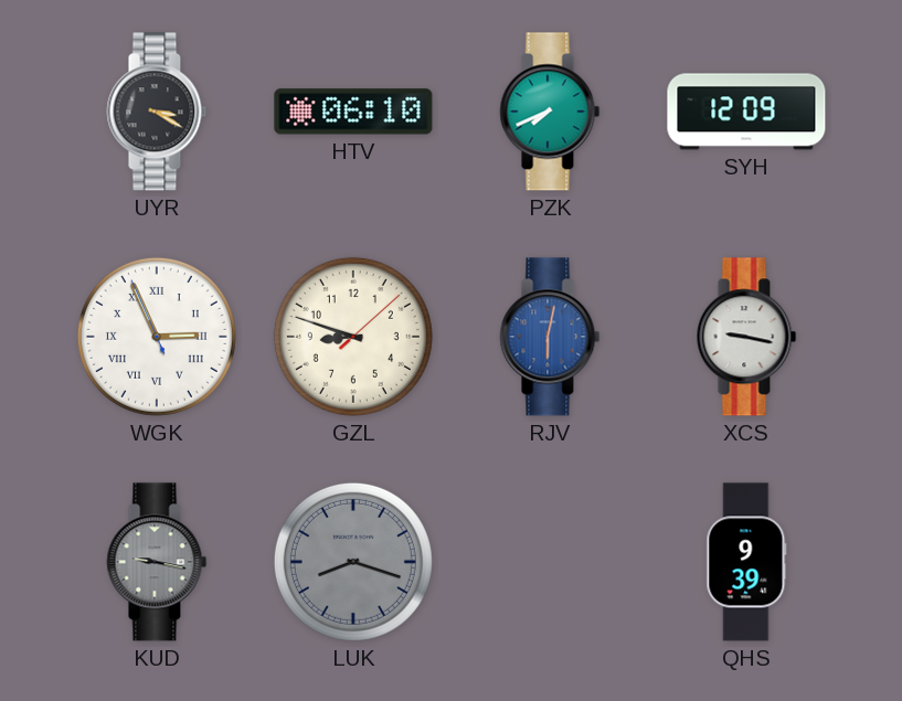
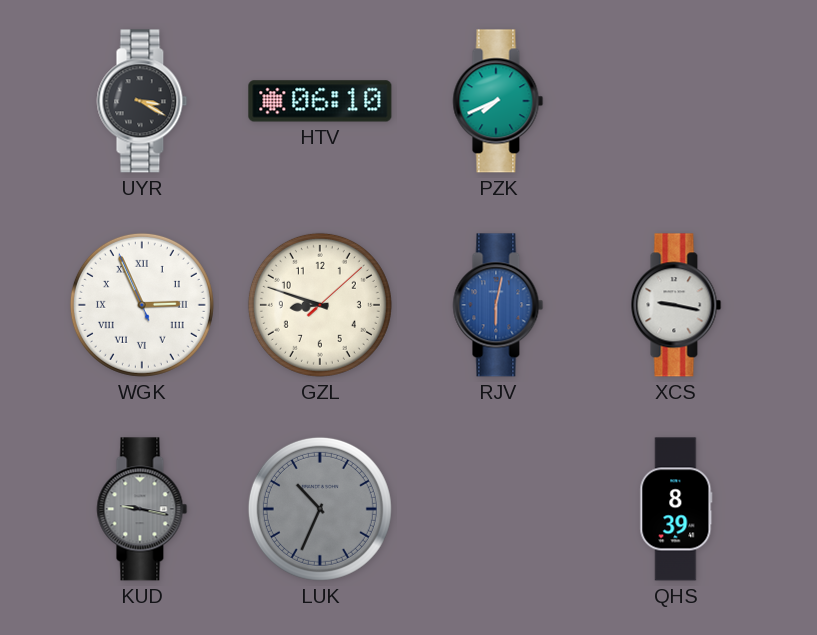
SYH: 12:09 -> none
LUK: 8:18 -> 10:34
QHS: 9:39 -> 8:39
